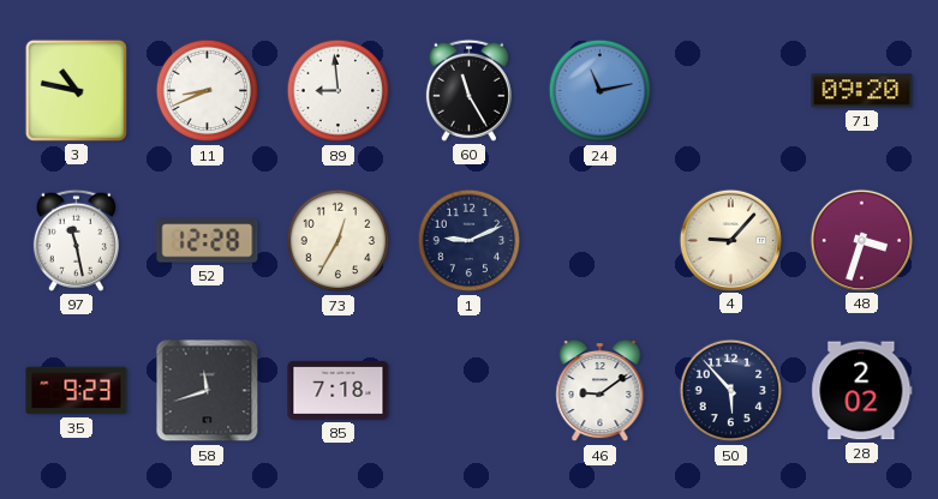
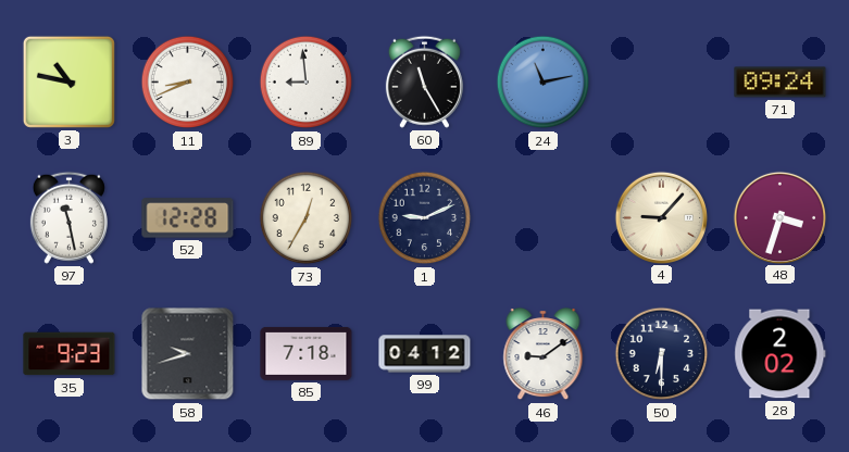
71: 09:20 -> 09:24
58: 11:42 -> 9:42
99: none -> 04:12
50: 5:53 -> 6:30
